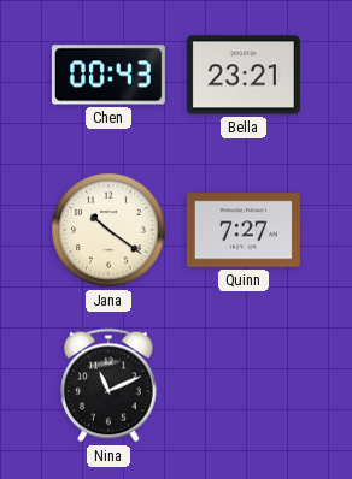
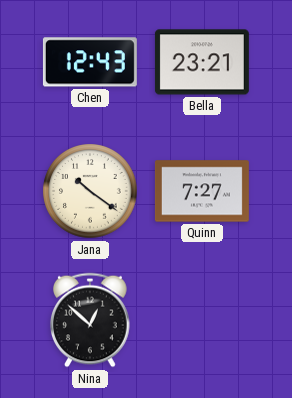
Chen: 00:43 -> 12:43
Nina: 11:11 -> 12:52
